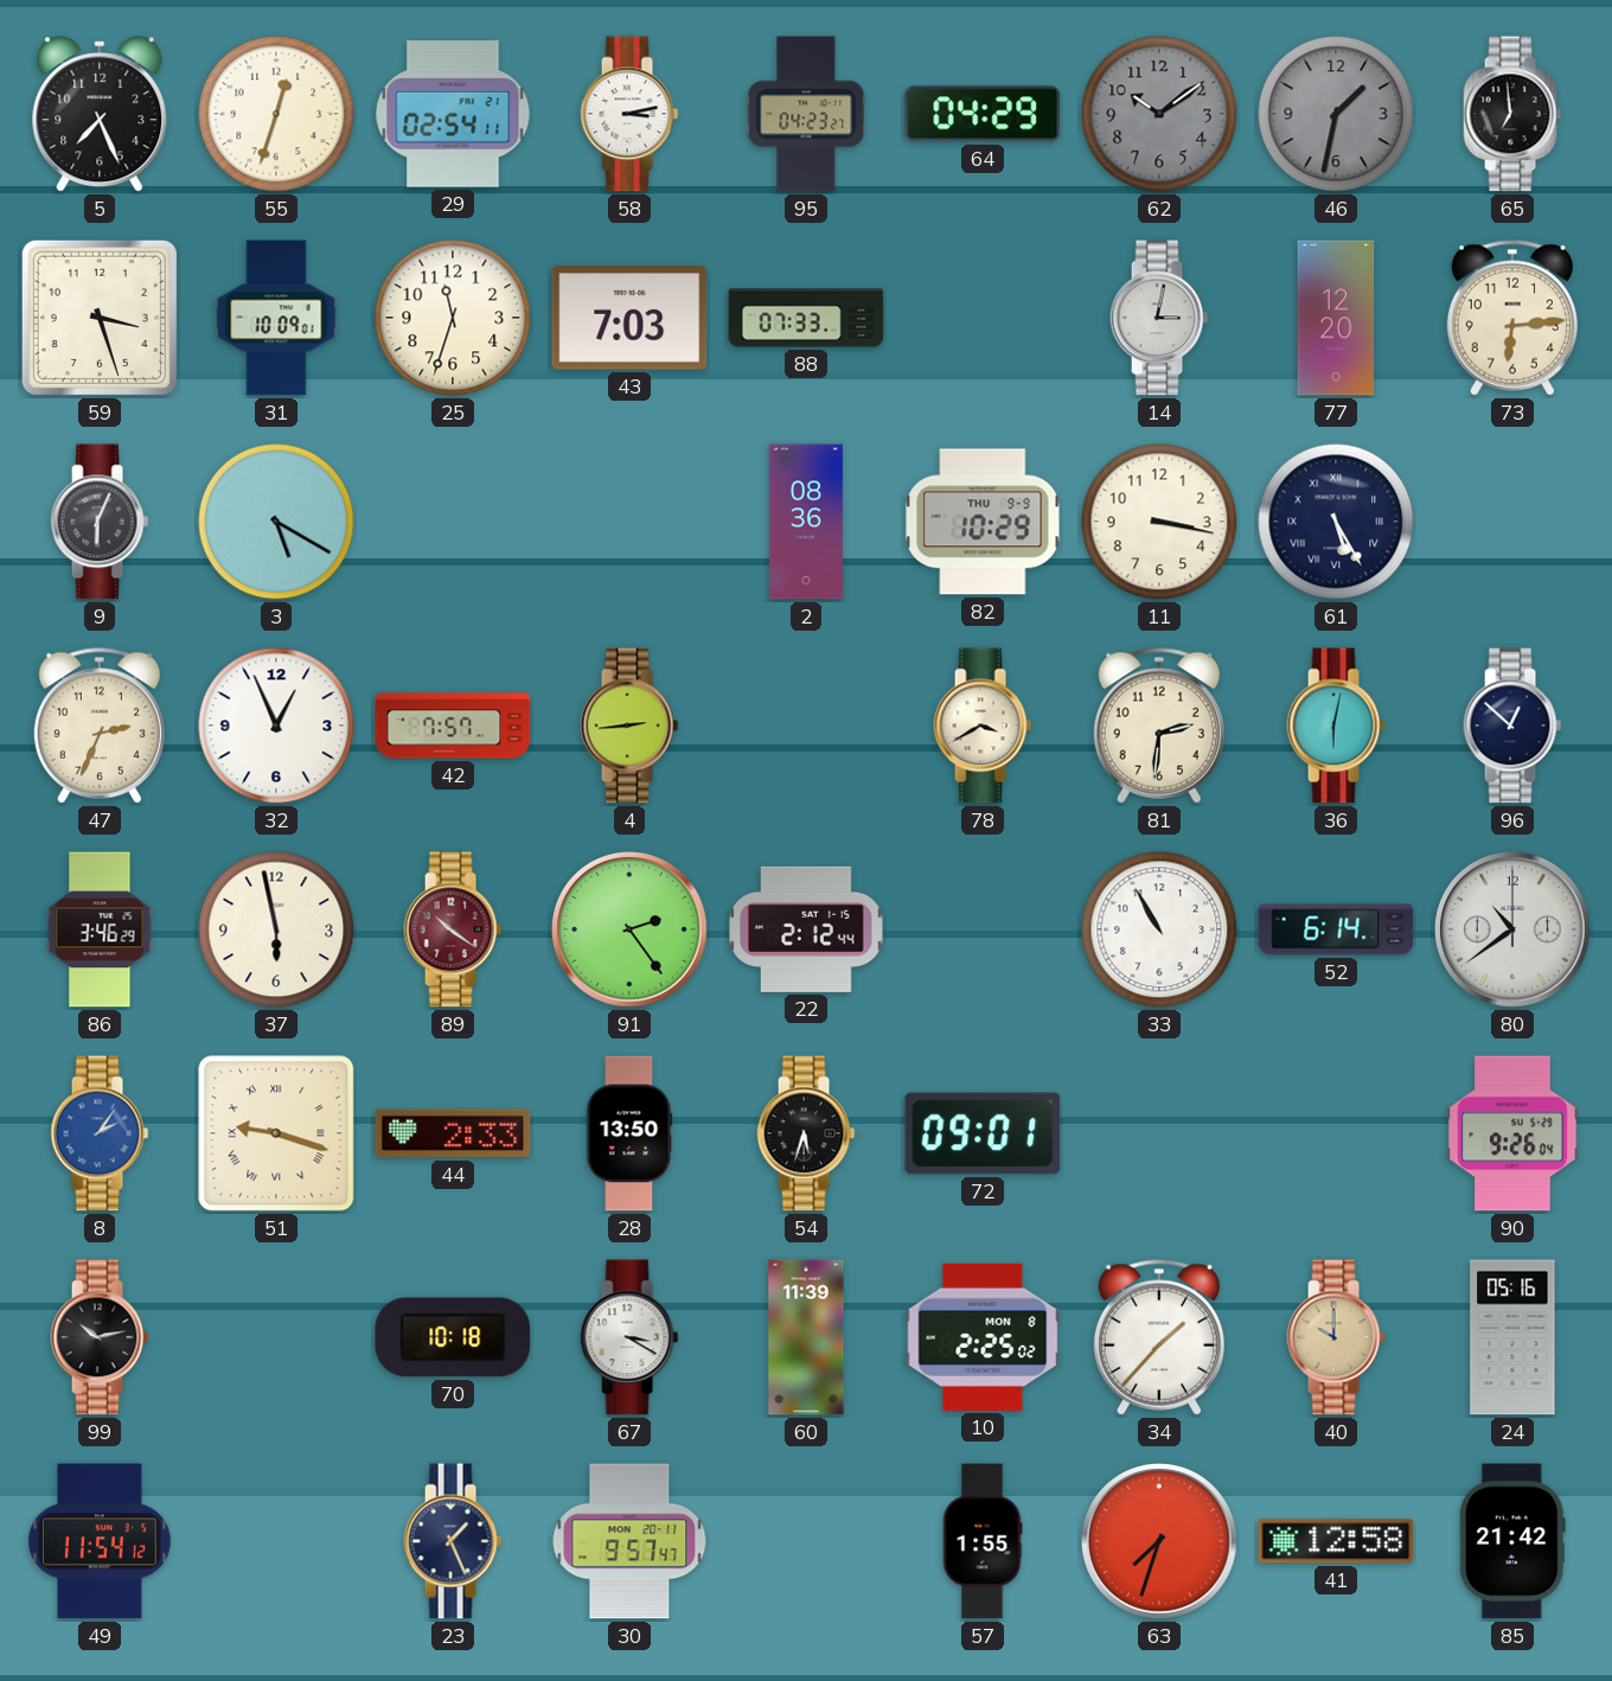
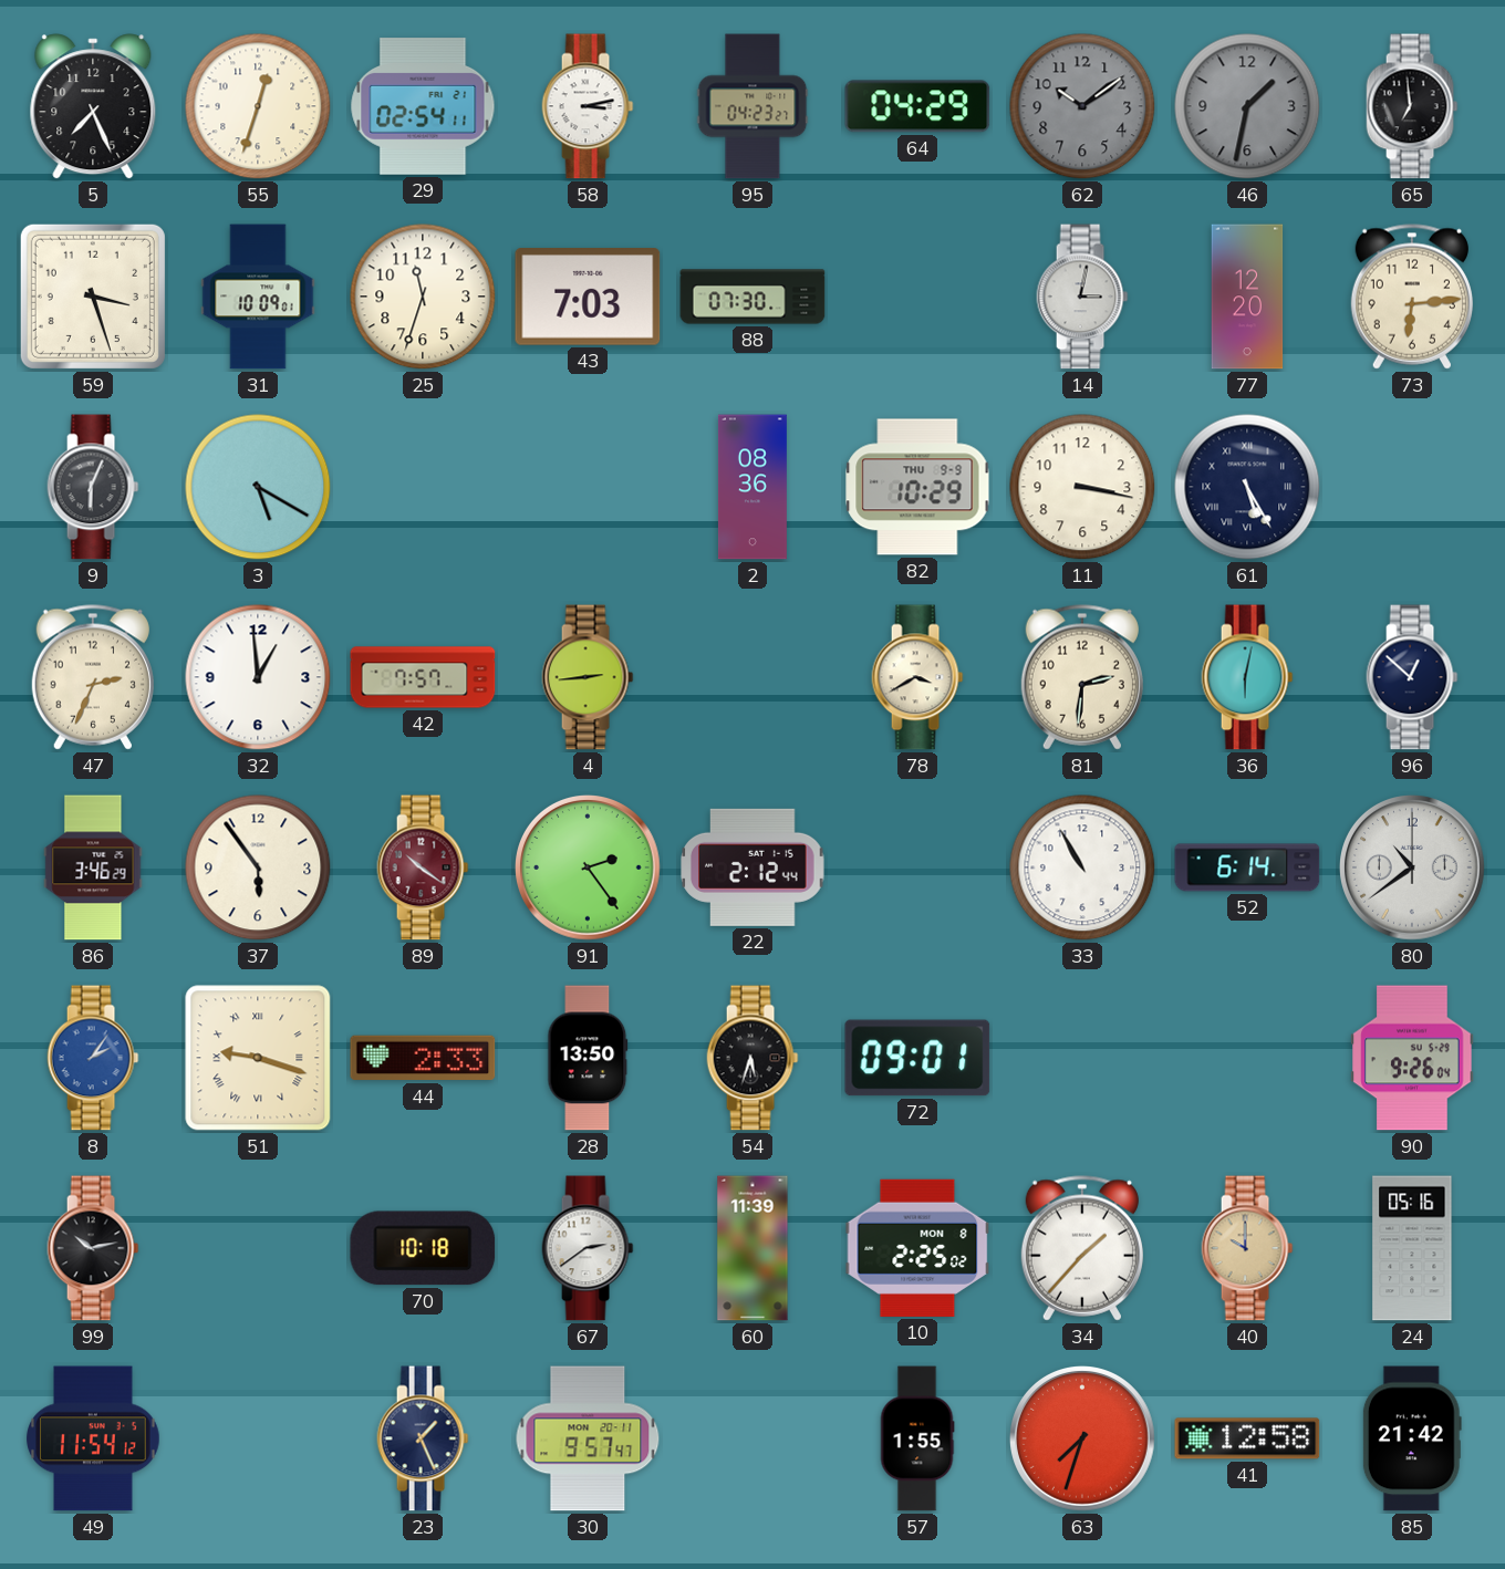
88: 07:33 -> 07:30
32: 12:56 -> 12:59
37: 5:58 -> 5:54
67: 3:20 -> 2:39
